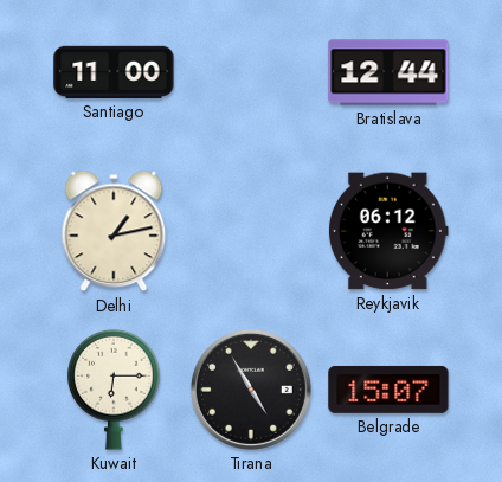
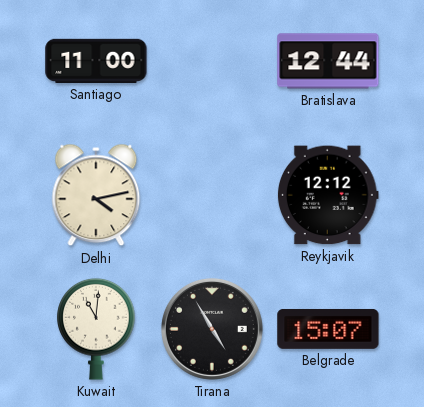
Delhi: 1:13 -> 4:13
Reykjavik: 06:12 -> 12:12
Kuwait: 6:15 -> 11:01
